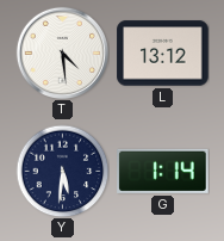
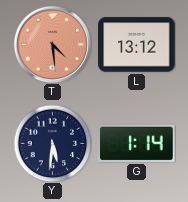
T dial: white -> salmon
